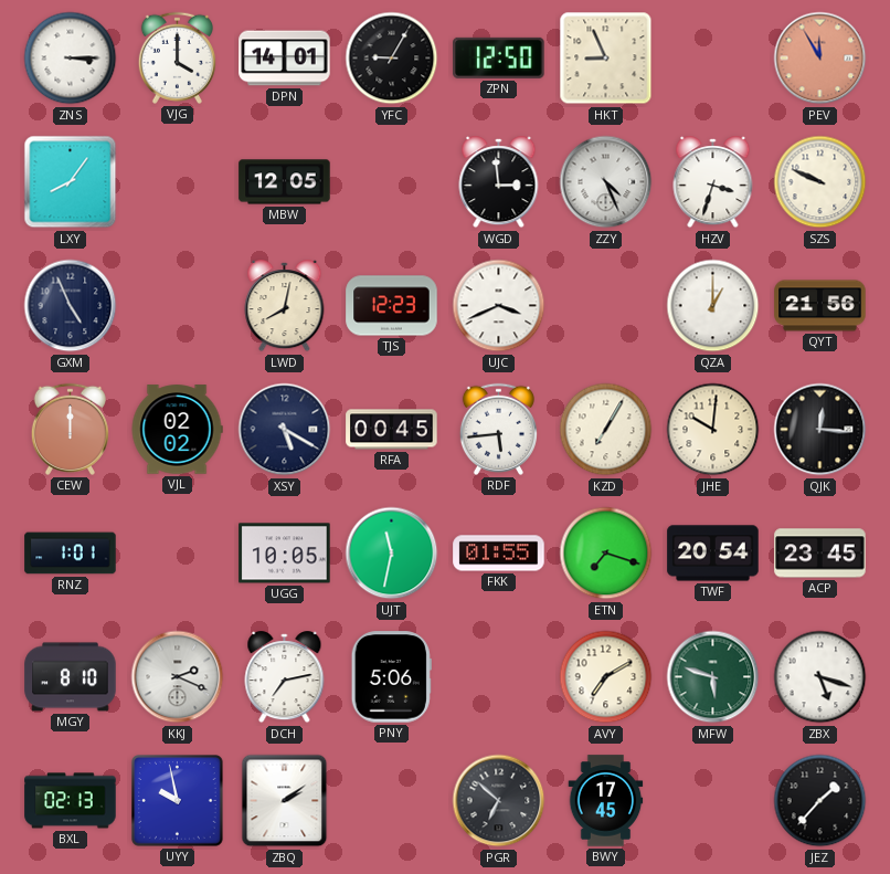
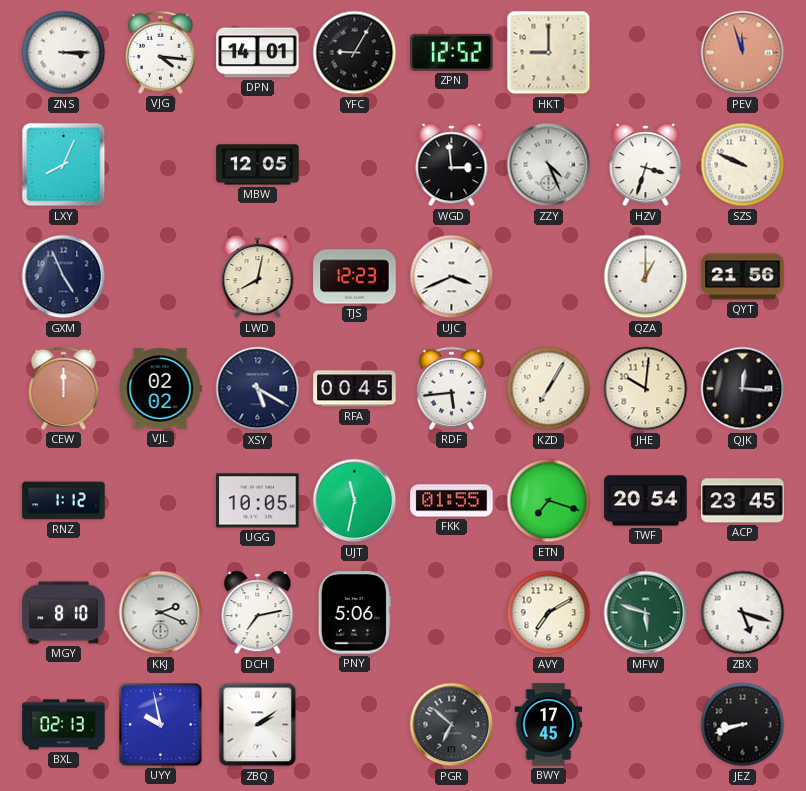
VJG: 4:00 -> 4:16
ZPN: 12:50 -> 12:52
HKT: 8:56 -> 9:00
PEV: 11:55 -> 11:57
LXY: 8:06 -> 8:04
RNZ: 1:01 -> 1:12
JEZ: 1:37 -> 8:42
